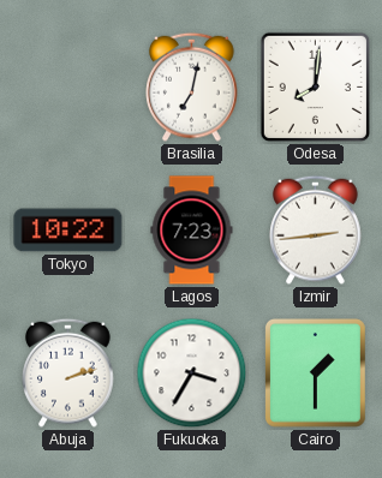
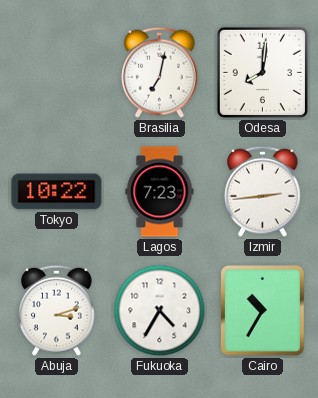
Abuja: 2:12 -> 3:12
Fukuoka: 3:35 -> 4:35
Cairo: 1:30 -> 10:35
